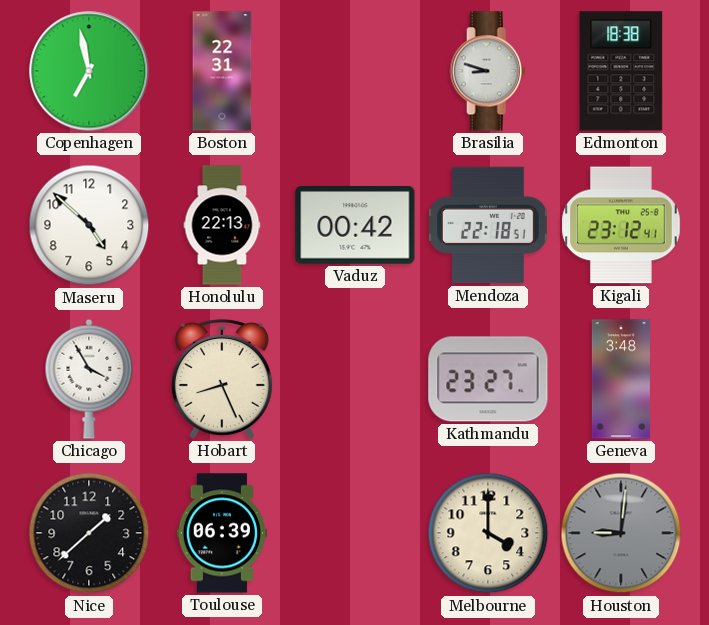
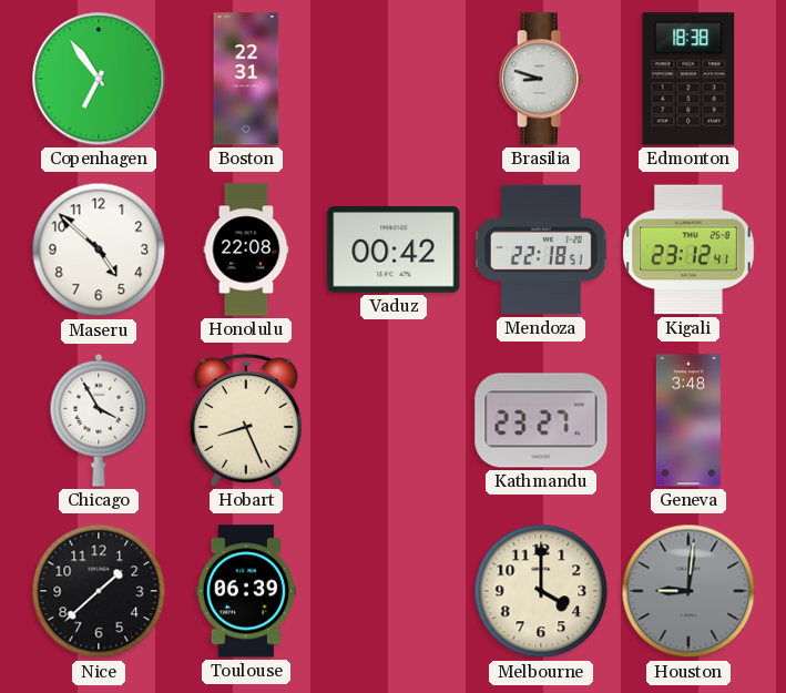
Copenhagen: 6:58 -> 6:54
Honolulu: 22:13 -> 22:08
